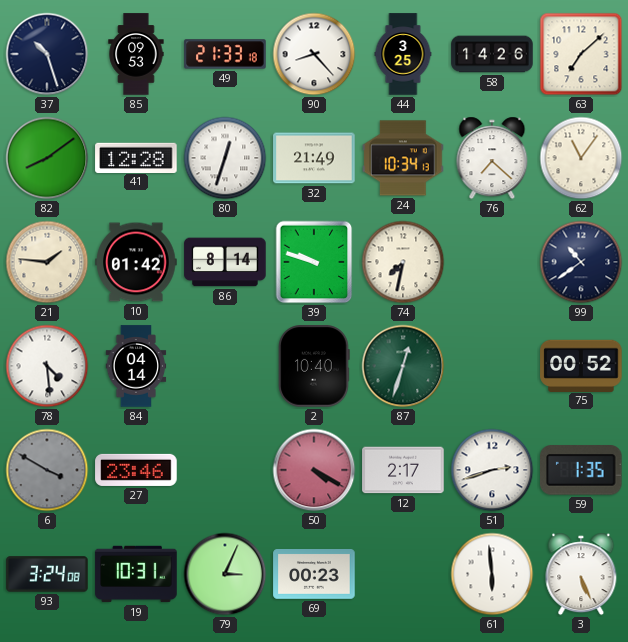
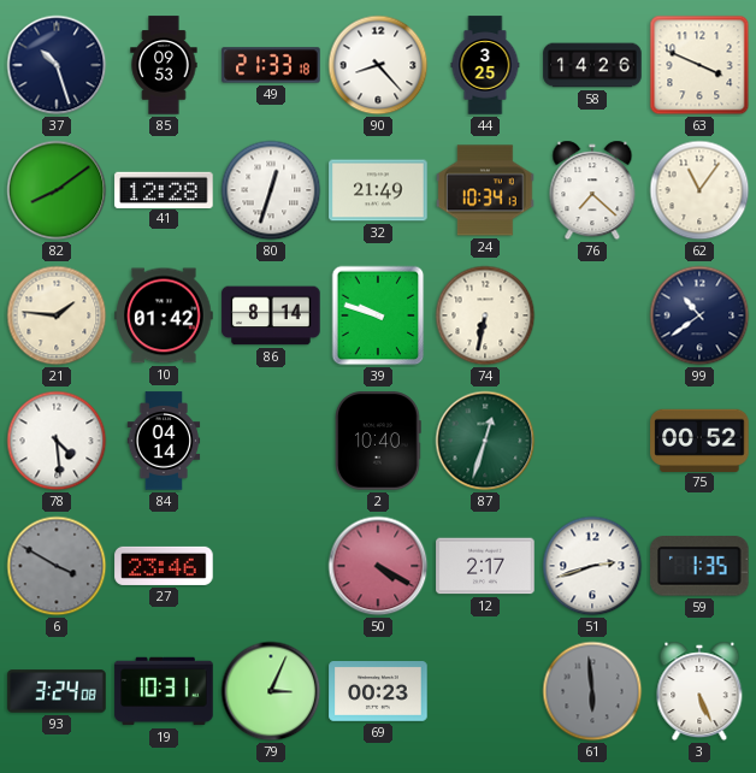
63: 7:08 -> 3:49
74: 7:32 -> 6:32
61 dial: white -> grey
